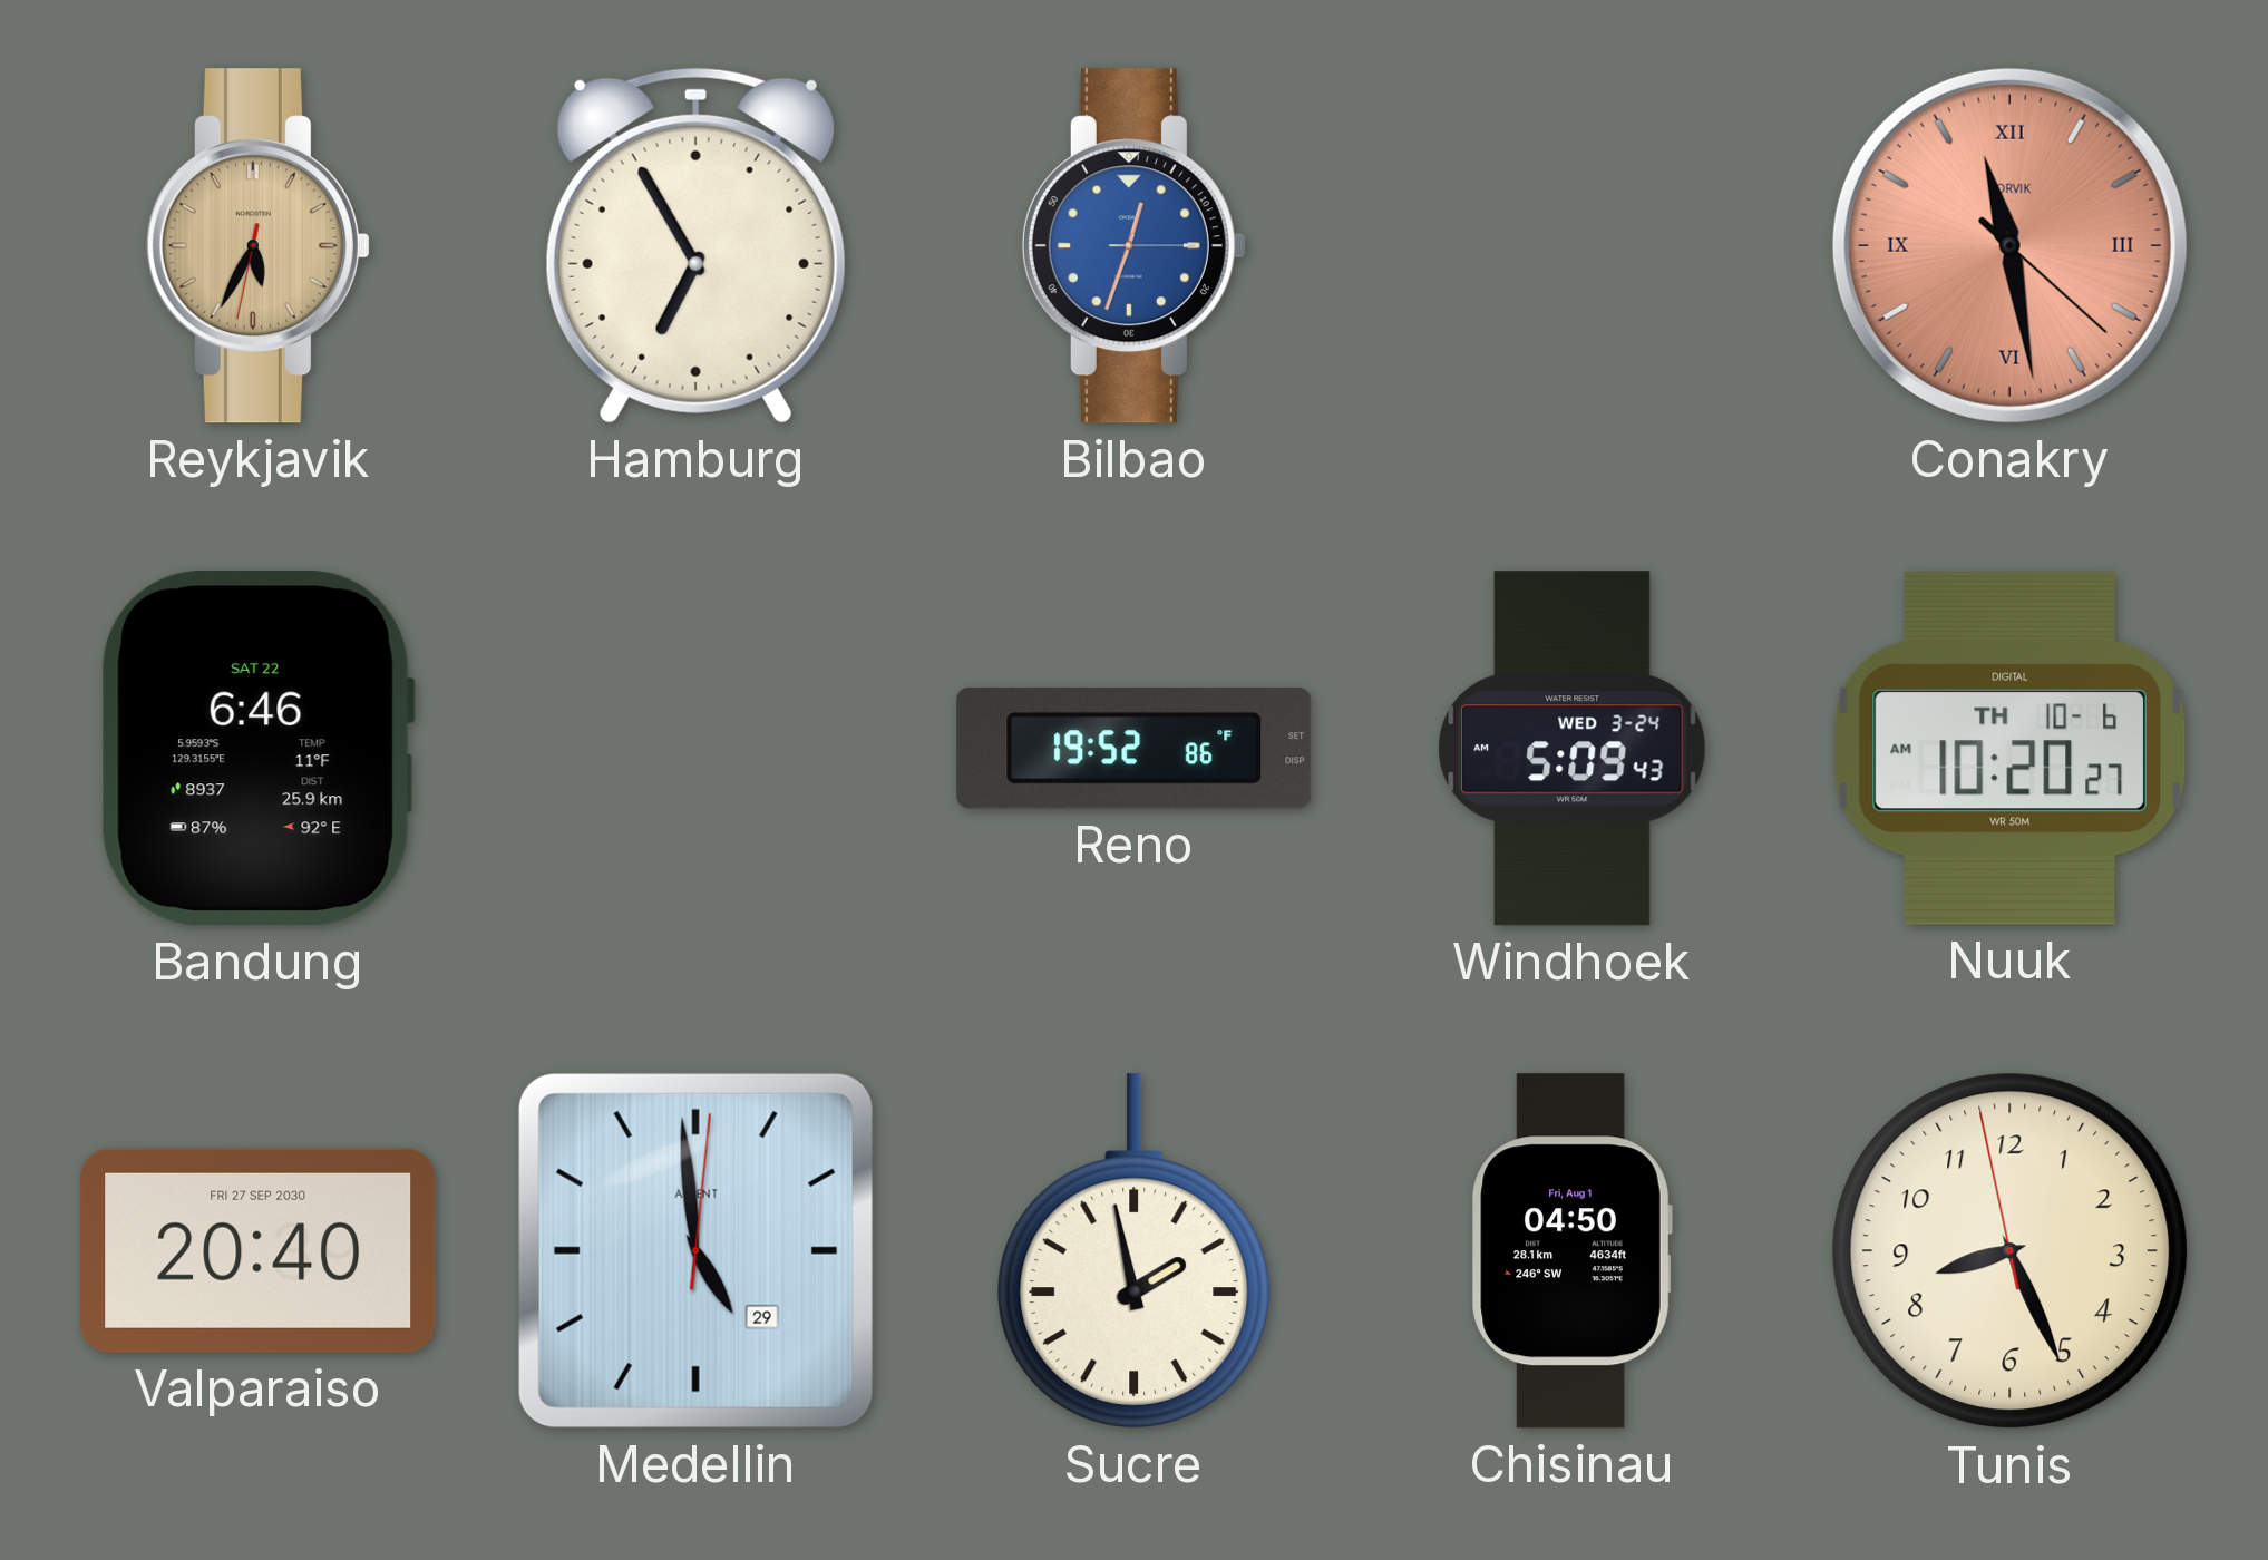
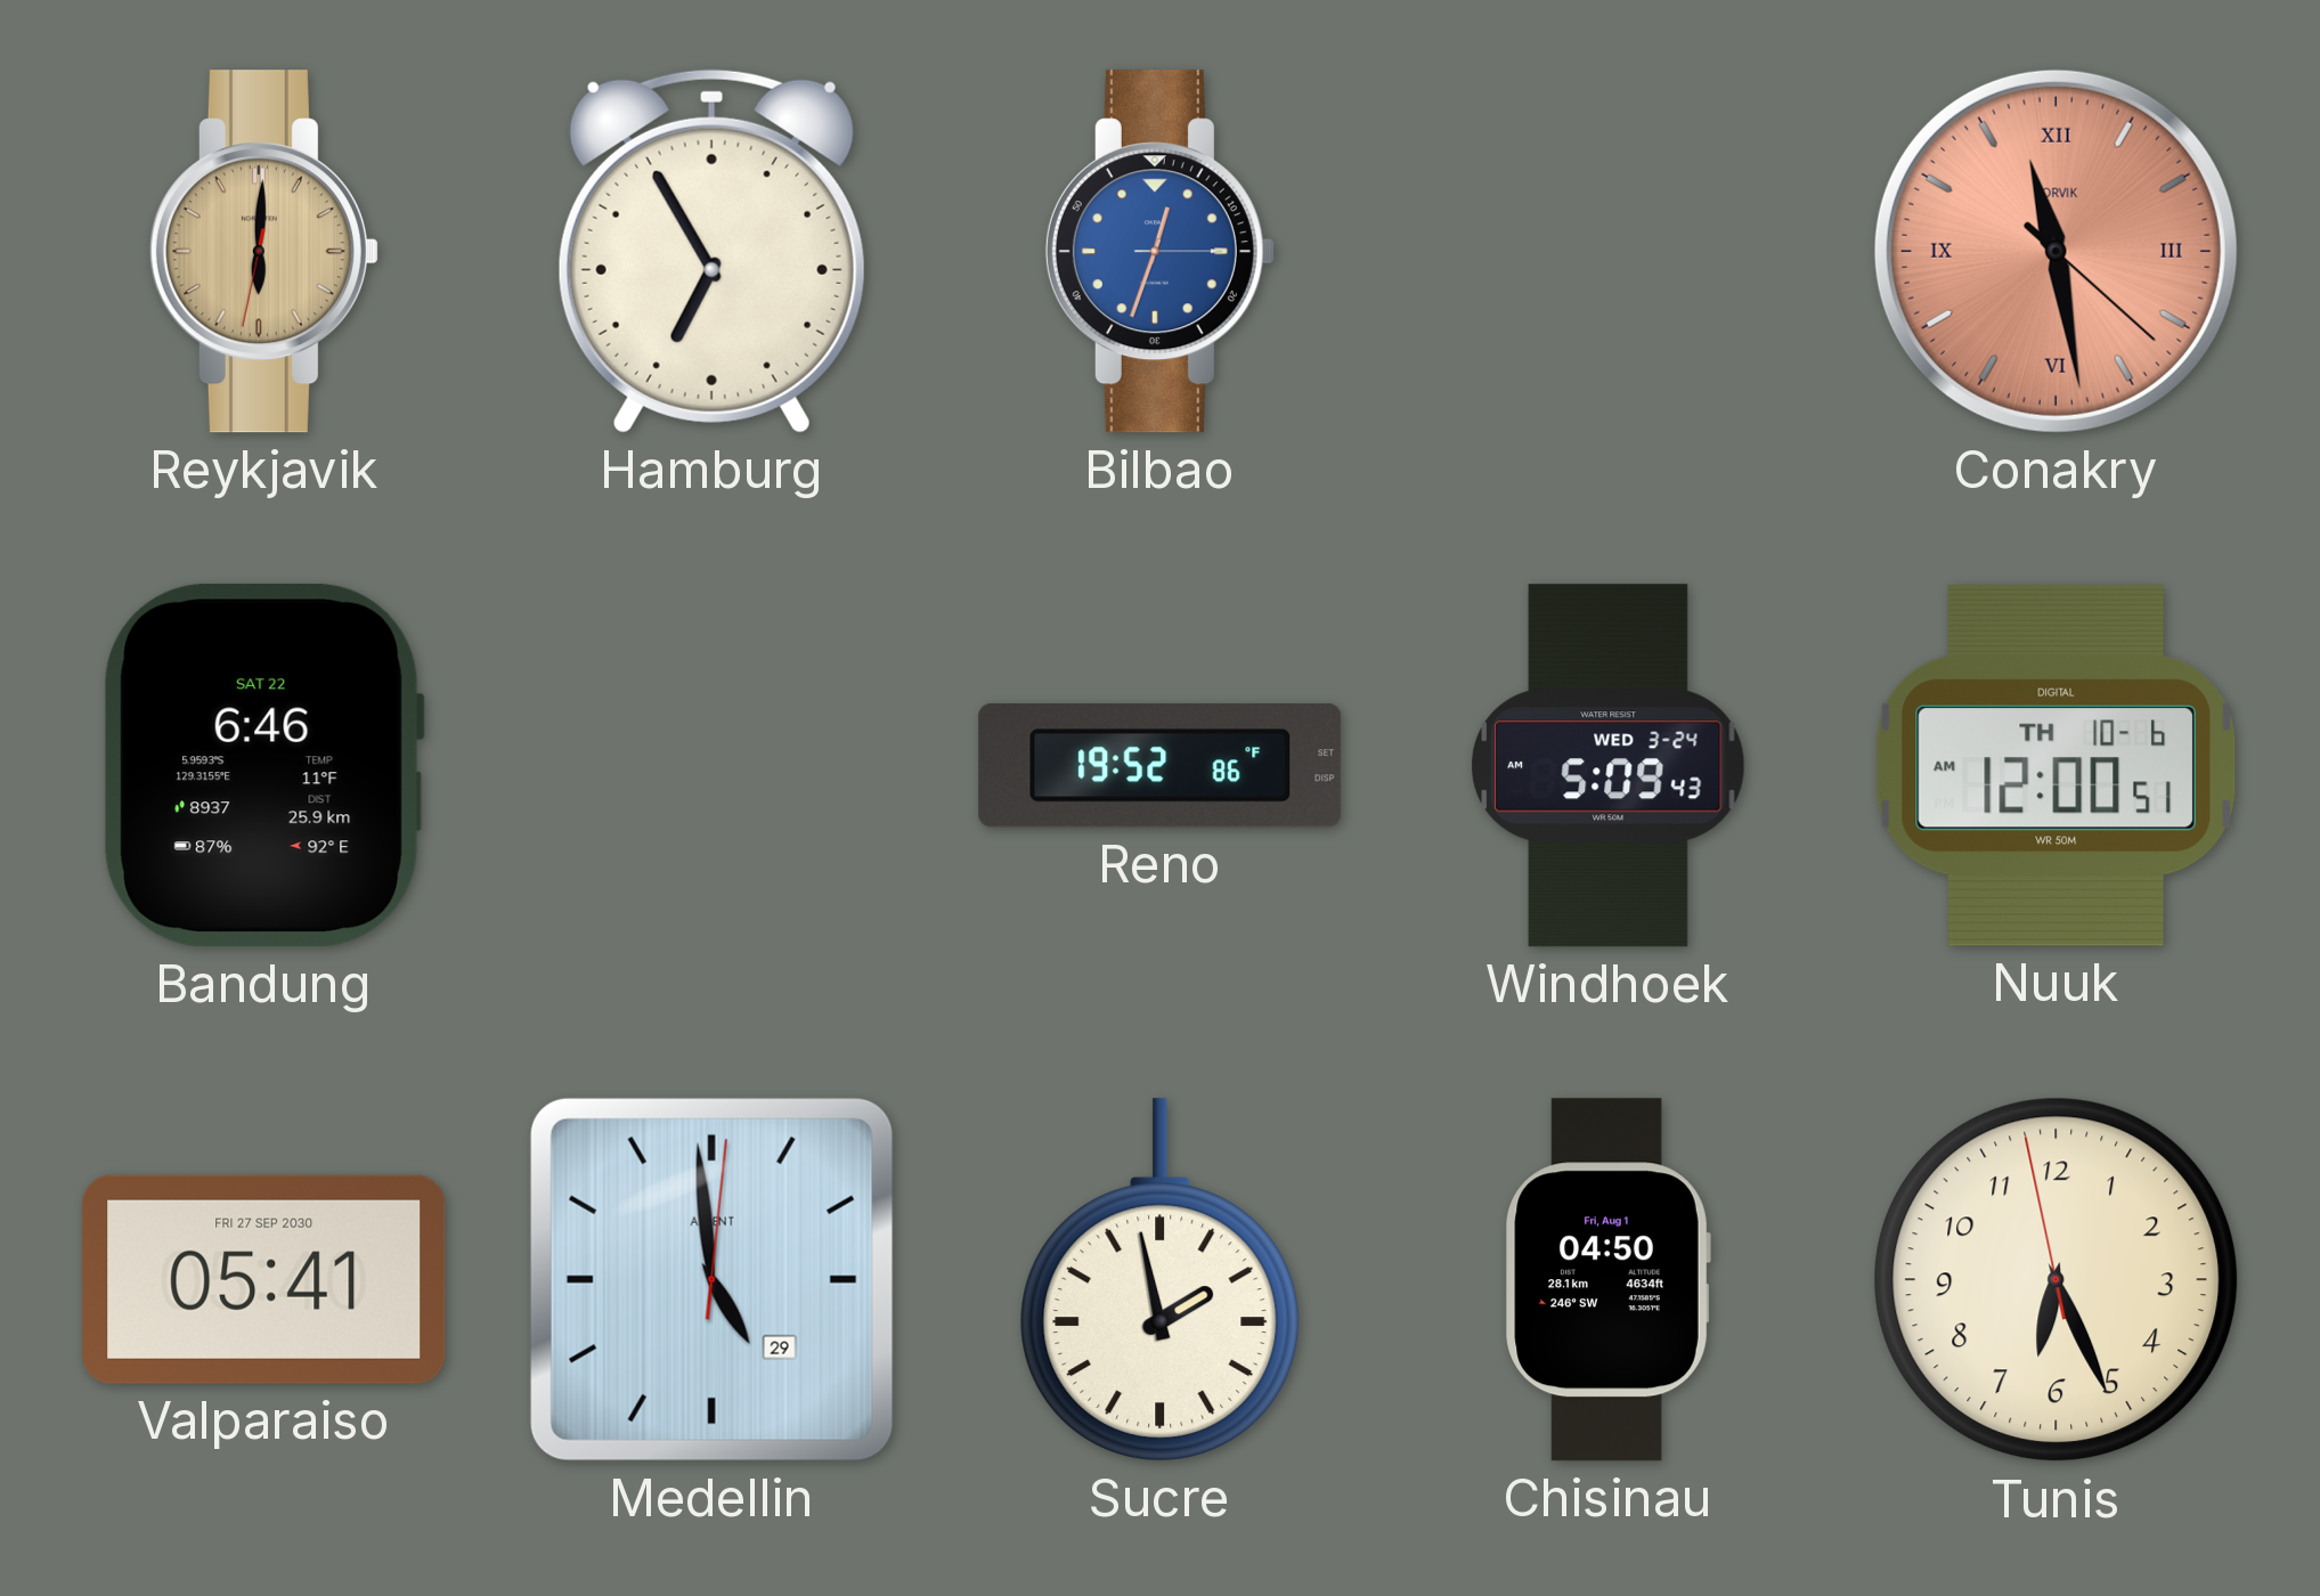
Reykjavik: 5:34 -> 6:00
Nuuk: 10:20 -> 12:00
Valparaiso: 20:40 -> 05:41
Tunis: 8:25 -> 6:25
